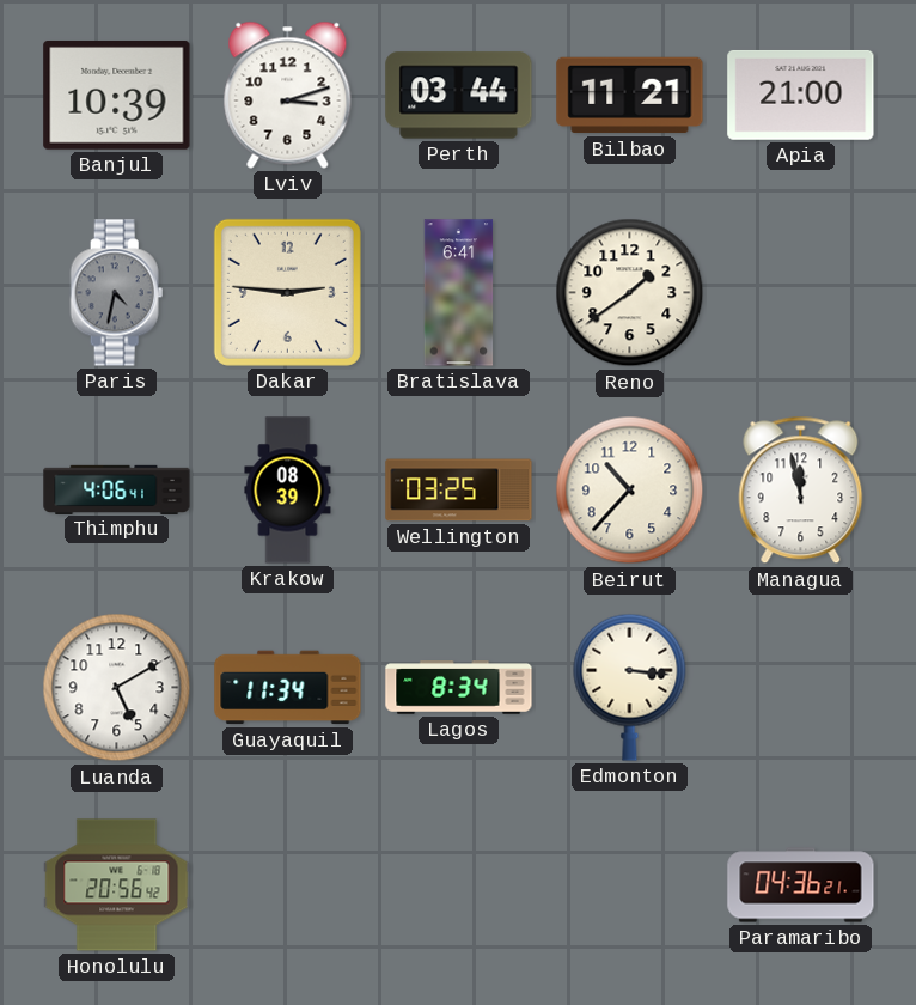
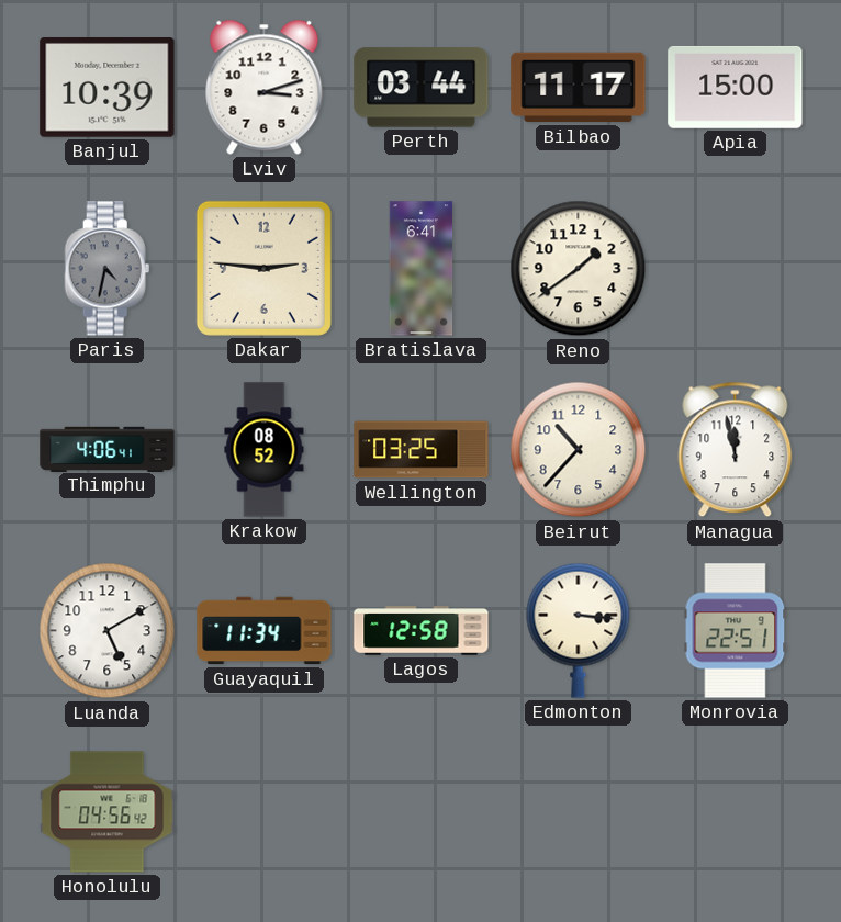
Bilbao: 11:21 -> 11:17
Apia: 21:00 -> 15:00
Krakow: 08:39 -> 08:52
Lagos: 8:34 -> 12:58
Monrovia: none -> 22:51
Honolulu: 20:56 -> 04:56
Paramaribo: 04:36 -> none
